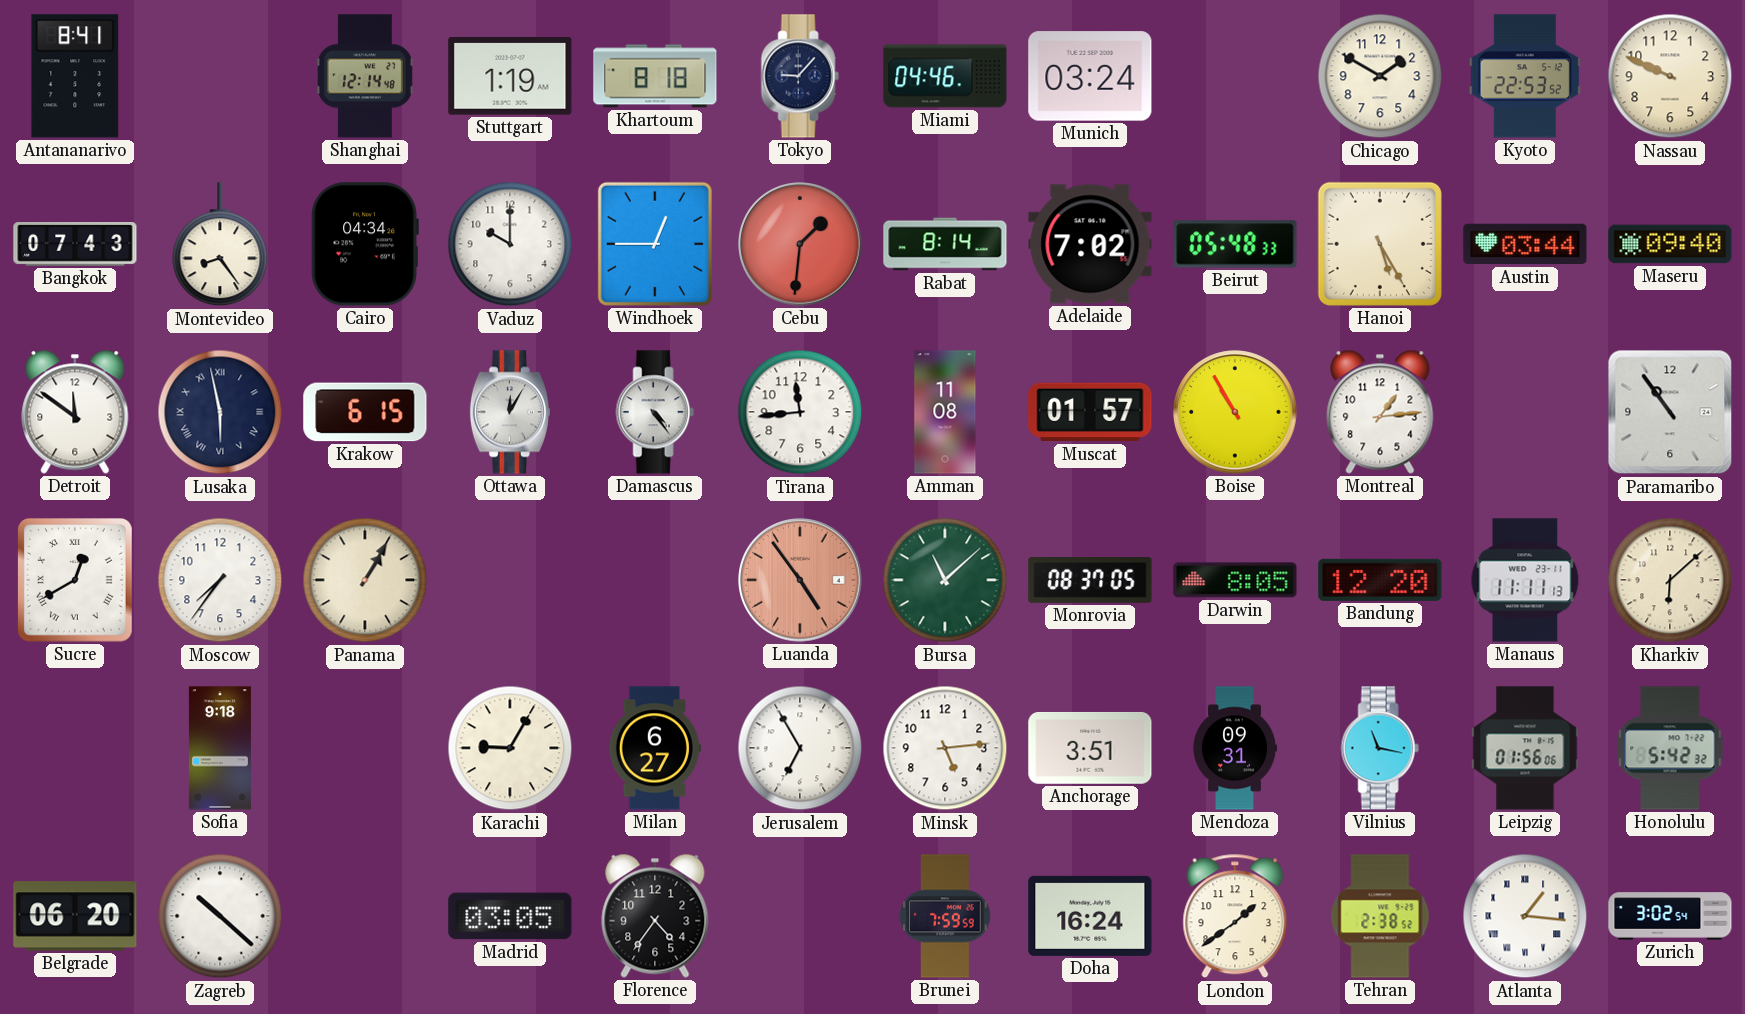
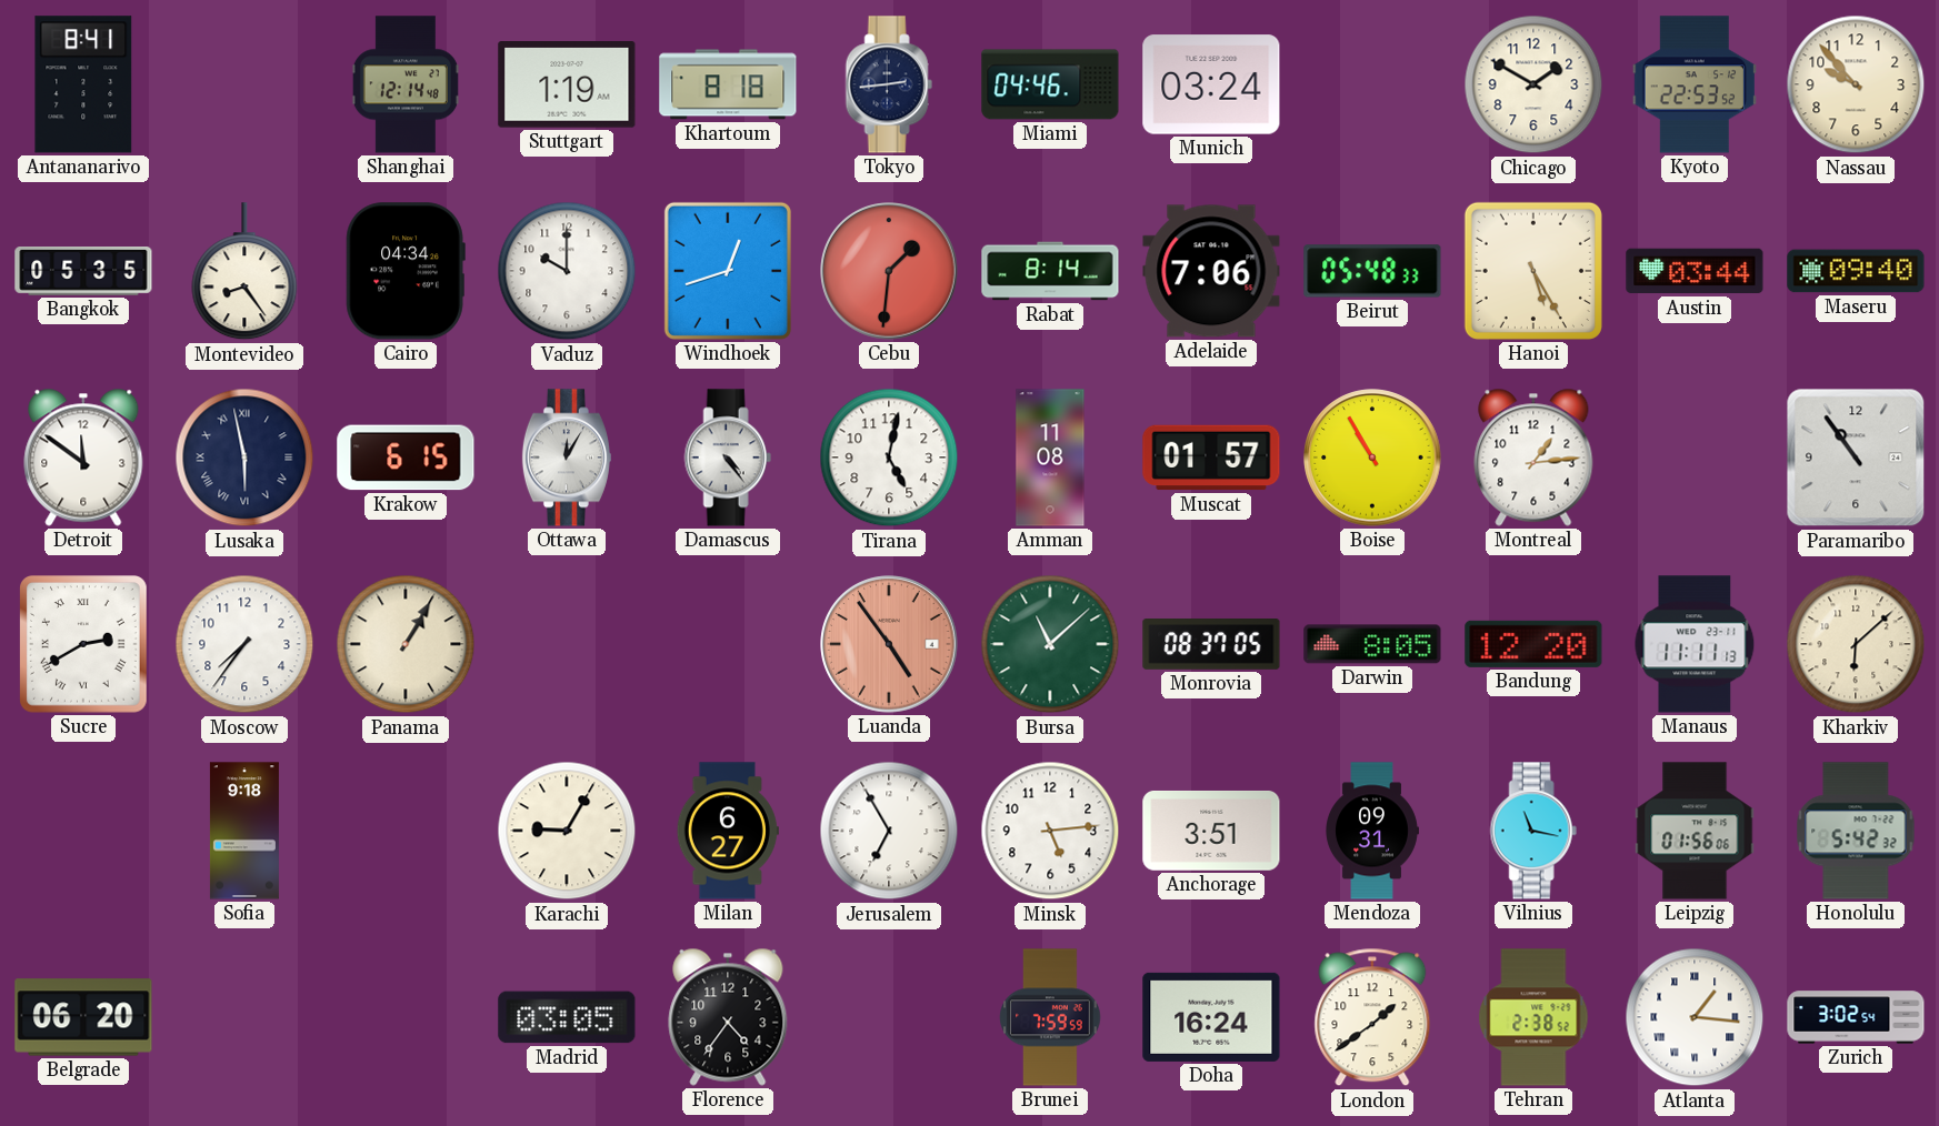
Tokyo: 9:07 -> 2:44
Nassau: 9:49 -> 9:53
Bangkok: 07:43 -> 05:35
Windhoek: 12:45 -> 12:42
Adelaide: 7:02 -> 7:06
Tirana: 11:44 -> 5:02
Sucre: 12:40 -> 2:40
Zagreb: 10:22 -> none
